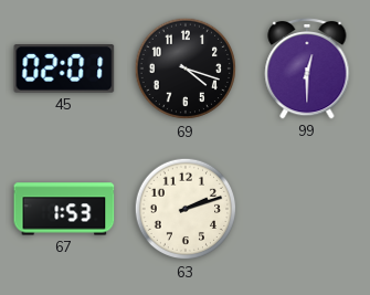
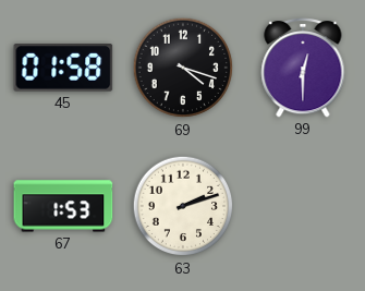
45: 02:01 -> 01:58
